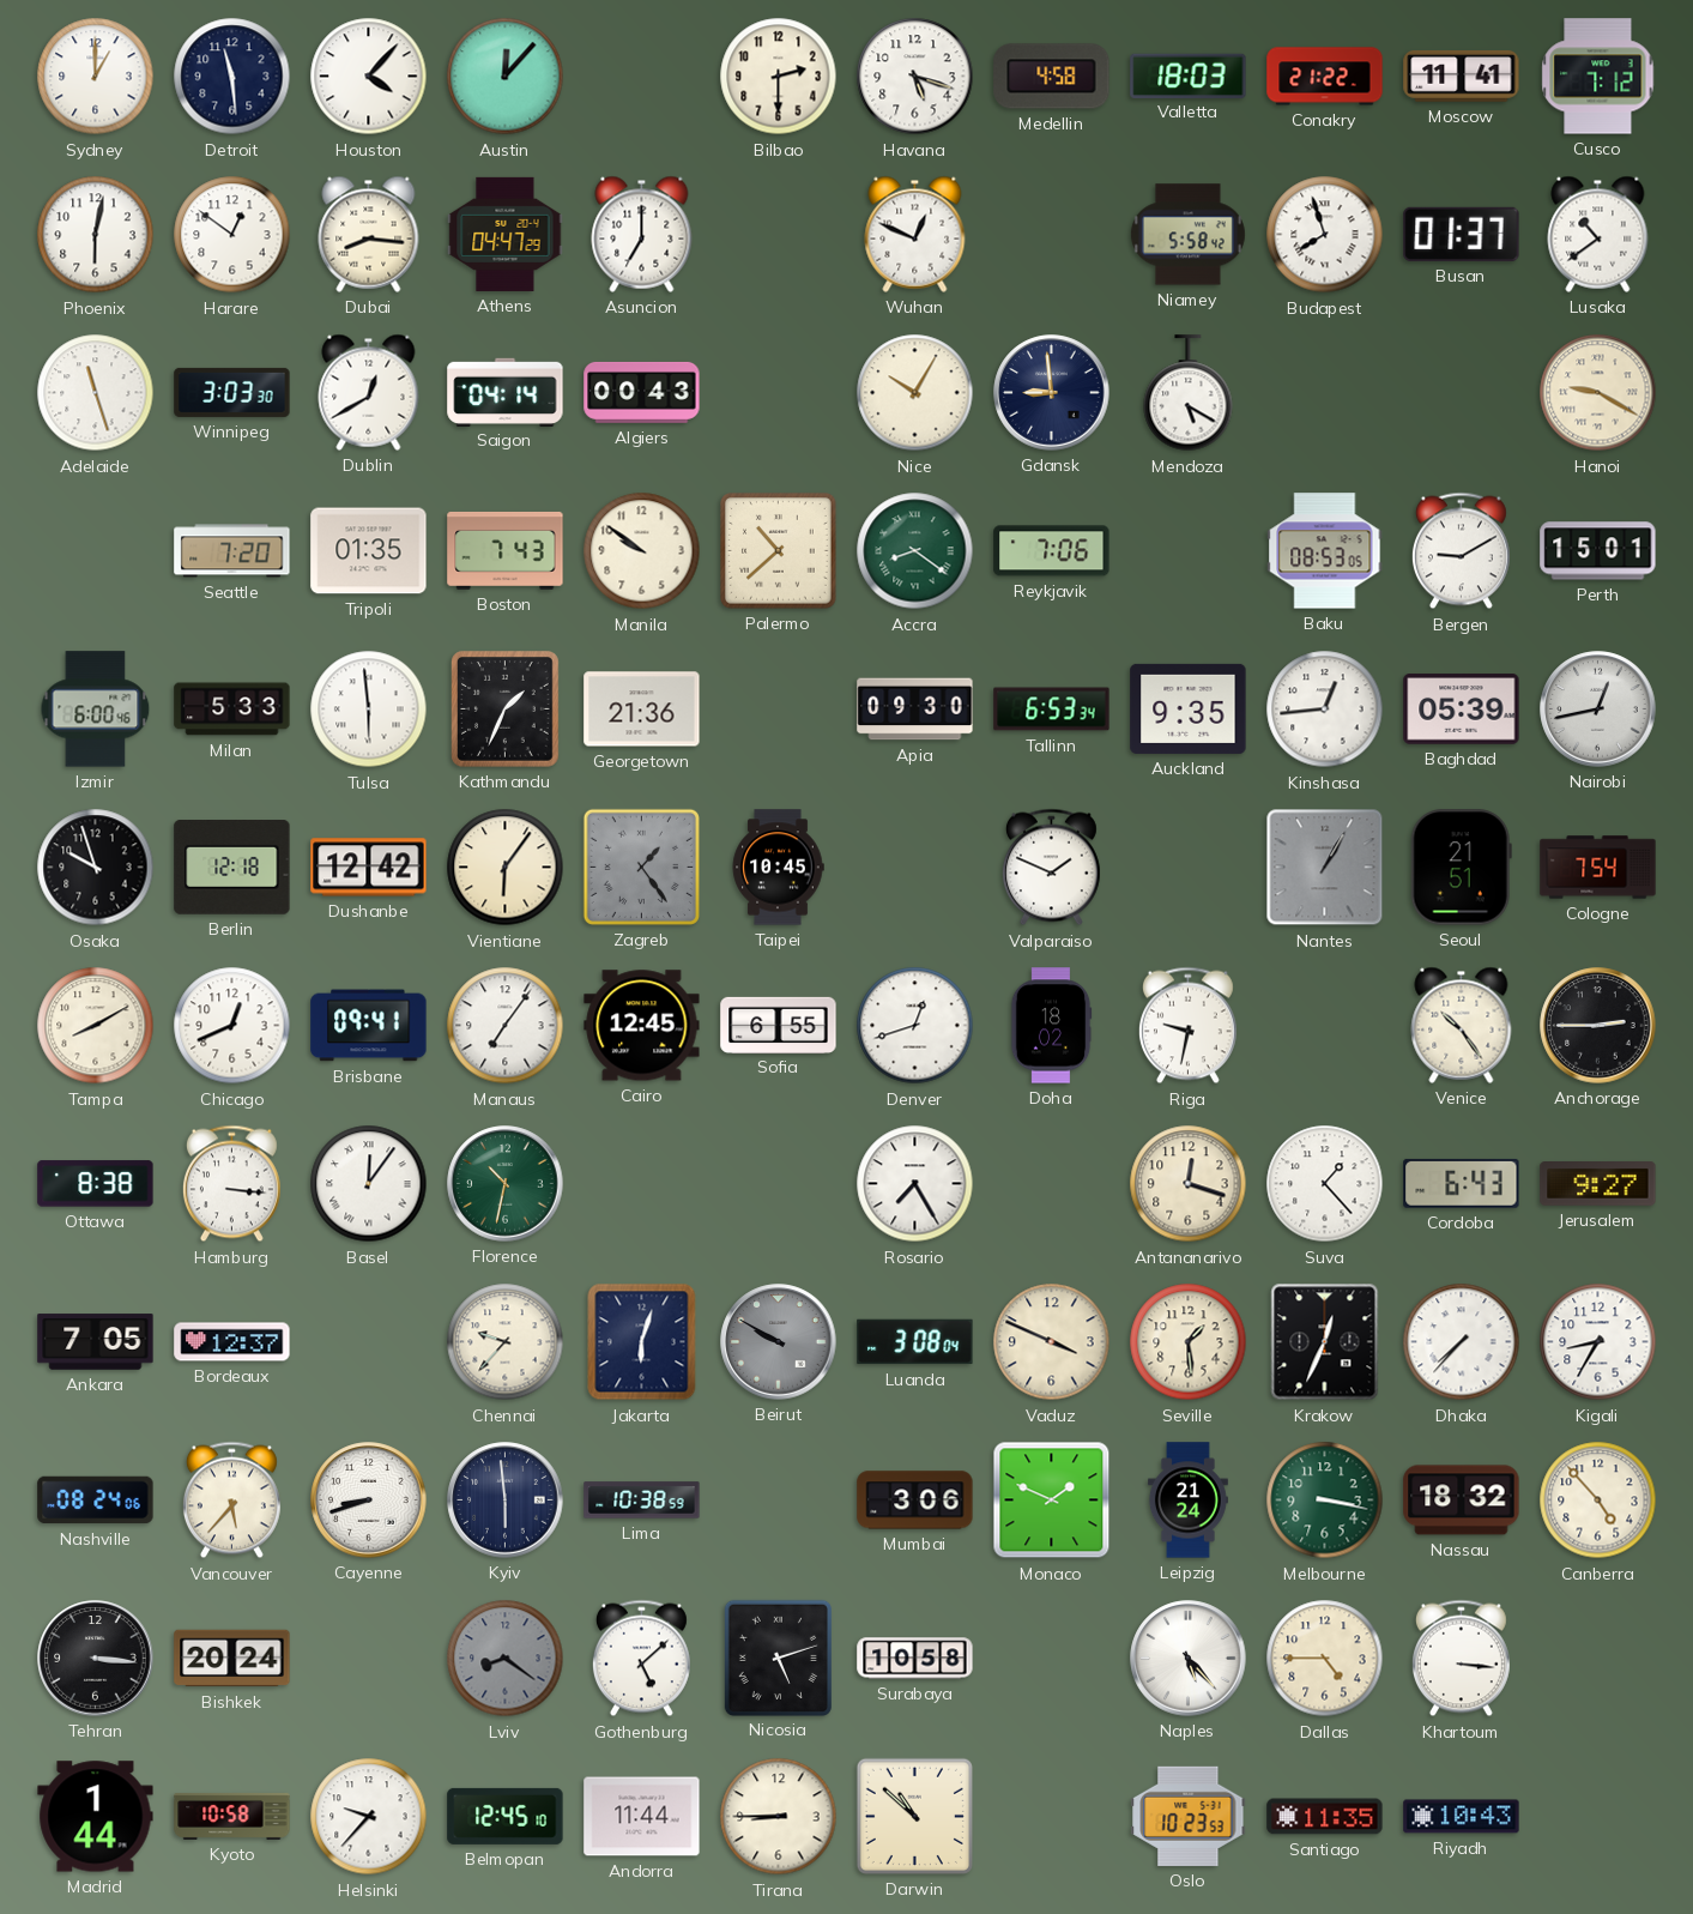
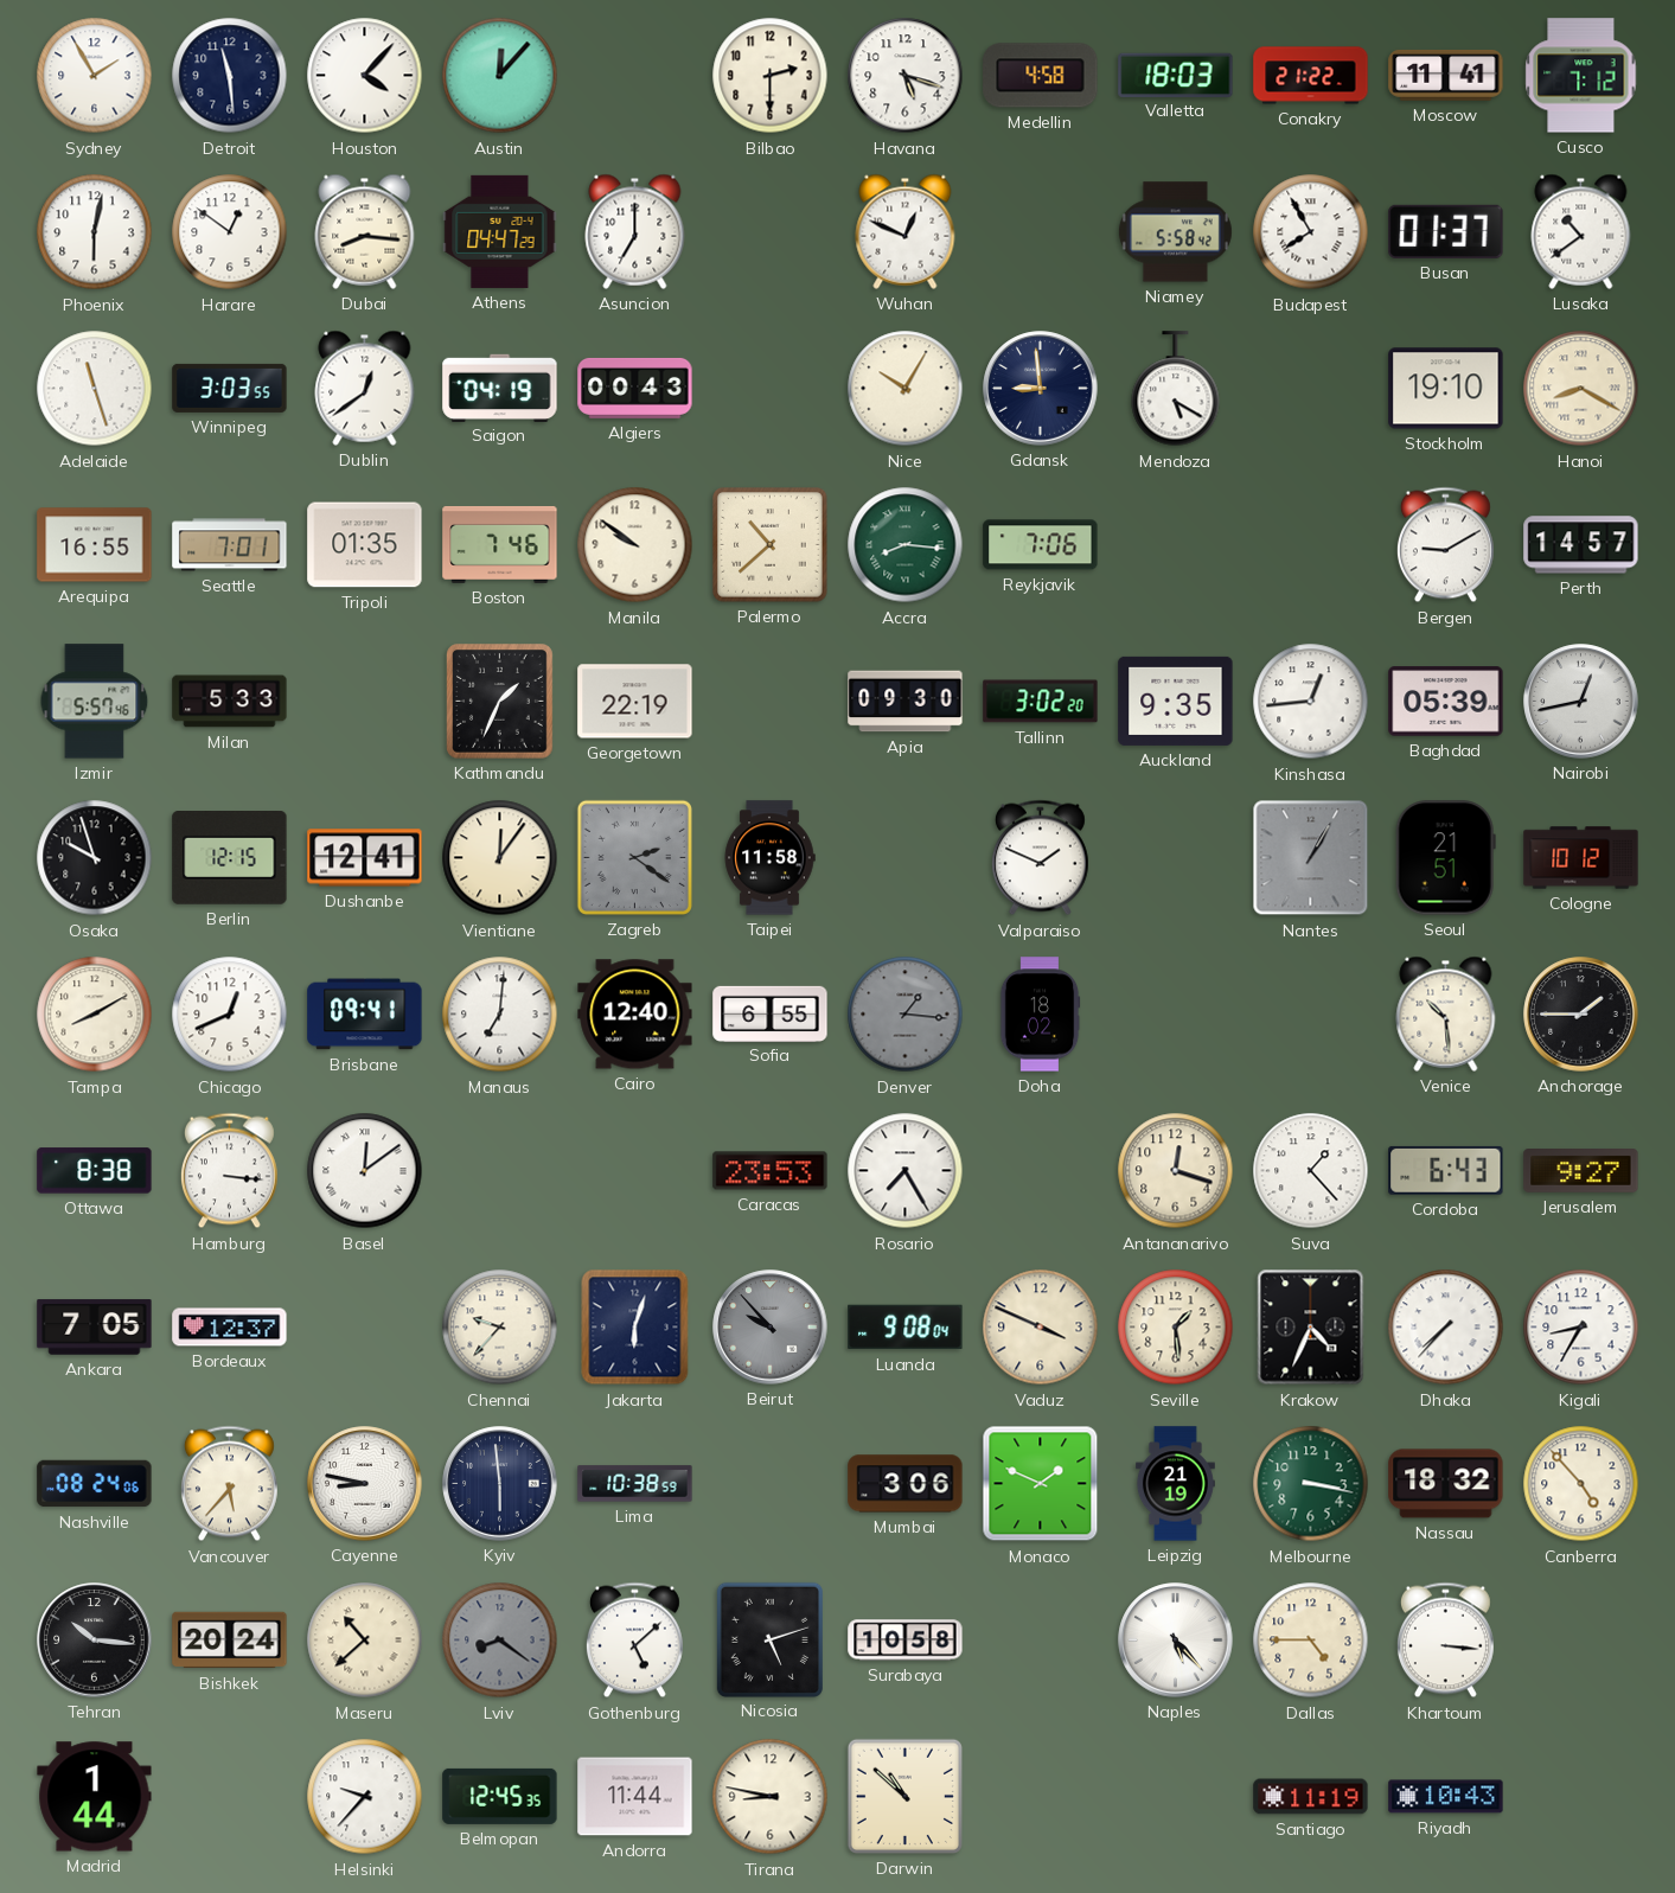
Sydney: 1:00 -> 1:55
Budapest: 7:57 -> 7:55
Winnipeg: 3:03:30 -> 3:03:55
Dublin: 12:40 -> 12:39
Saigon: 04:14 -> 04:19
Stockholm: none -> 19:10
Hanoi: 9:20 -> 8:20
Arequipa: none -> 16:55
Seattle: 7:20 -> 7:01
Boston: 7:43 -> 7:46
Accra: 8:21 -> 8:16
Baku: 08:53 -> none
Perth: 15:01 -> 14:57
Izmir: 6:00 -> 5:57
Tulsa: 5:59 -> none
Georgetown: 21:36 -> 22:19
Tallinn: 6:53 -> 3:02
Berlin: 12:18 -> 12:15
Dushanbe: 12:42 -> 12:41
Vientiane: 6:06 -> 12:06
Zagreb: 1:24 -> 2:21
Taipei: 10:45 -> 11:58
Cologne: 7:54 -> 10:12
Manaus: 7:06 -> 7:01
Cairo: 12:45 -> 12:40
Denver: 12:42 -> 1:16
Denver dial: white -> grey
Riga: 9:32 -> none
Venice: 10:24 -> 10:29
Anchorage: 2:45 -> 1:45
Basel: 12:06 -> 12:09
Florence: 10:32 -> none
Caracas: none -> 23:53
Beirut: 9:50 -> 9:53
Luanda: 3:08 -> 9:08
Krakow: 12:34 -> 4:34
Cayenne: 8:42 -> 8:47
Leipzig: 21:24 -> 21:19
Tehran: 3:16 -> 10:16
Maseru: none -> 10:38
Kyoto: 10:58 -> none
Belmopan: 12:45:10 -> 12:45:35
Tirana: 8:45 -> 8:47
Oslo: 10:23 -> none
Santiago: 11:35 -> 11:19
